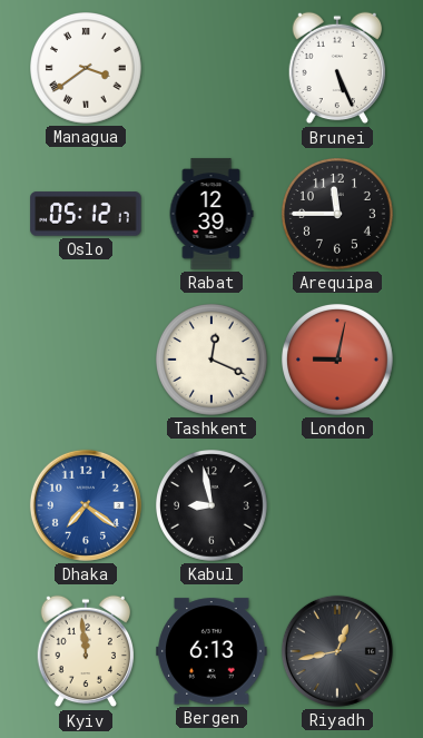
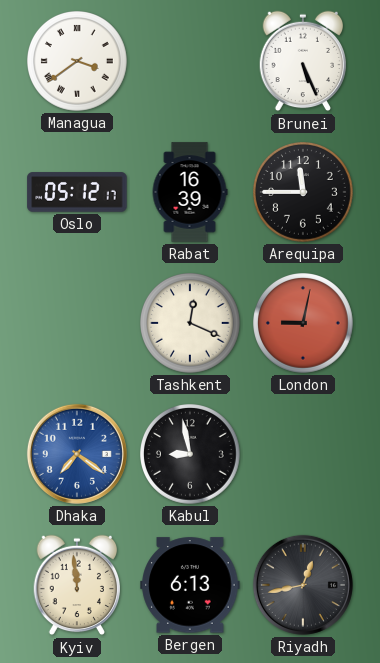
Rabat: 12:39 -> 16:39
